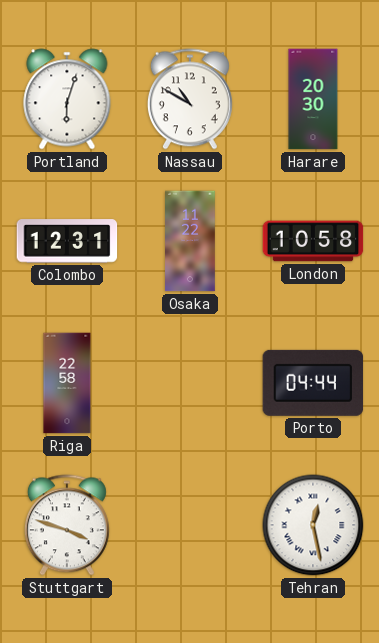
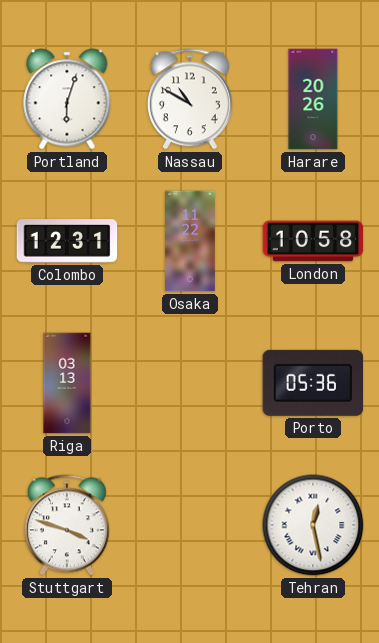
Harare: 20:30 -> 20:26
Riga: 22:58 -> 03:13
Porto: 04:44 -> 05:36
